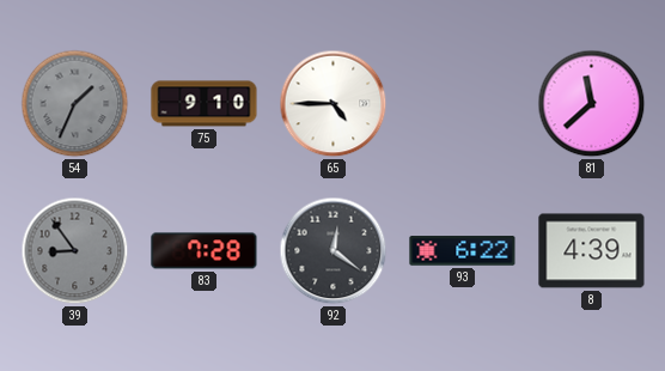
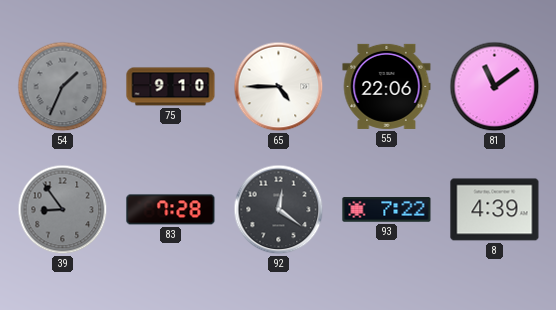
55: none -> 22:06
81: 11:38 -> 11:09
93: 6:22 -> 7:22
